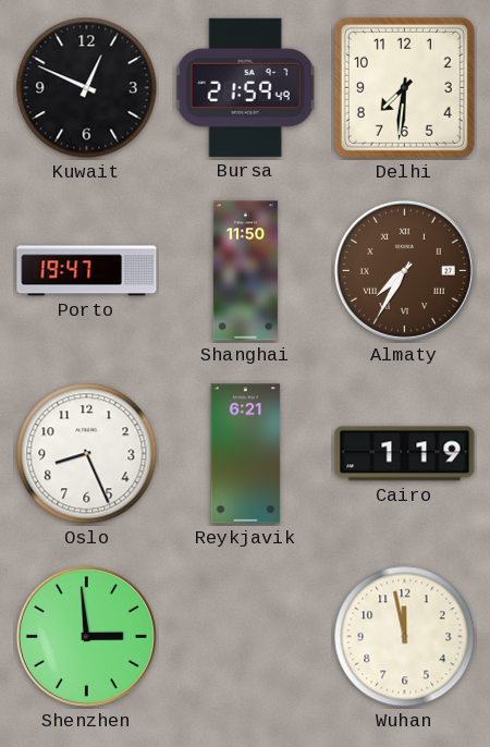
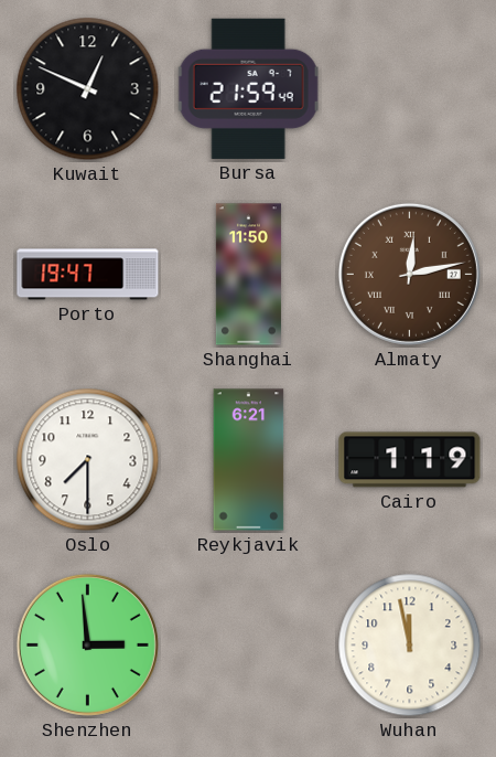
Delhi: 7:31 -> none
Almaty: 7:35 -> 12:13
Oslo: 8:26 -> 7:30
